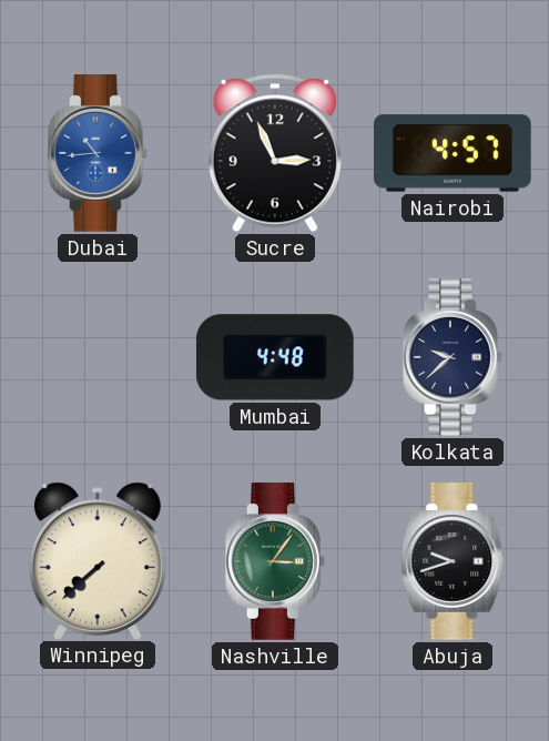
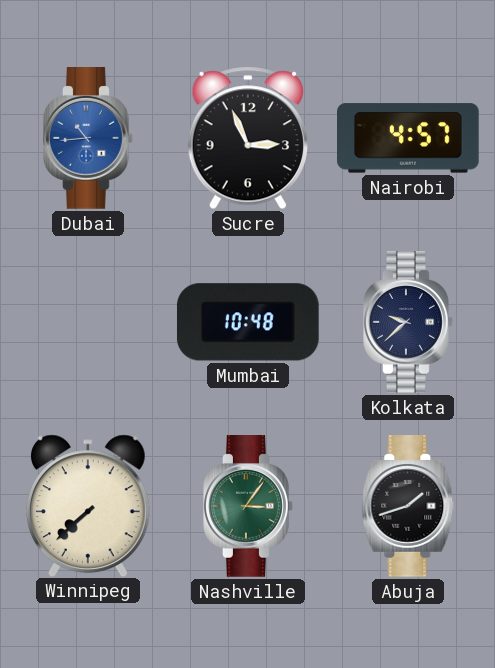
Mumbai: 4:48 -> 10:48
Abuja: 9:42 -> 1:42
